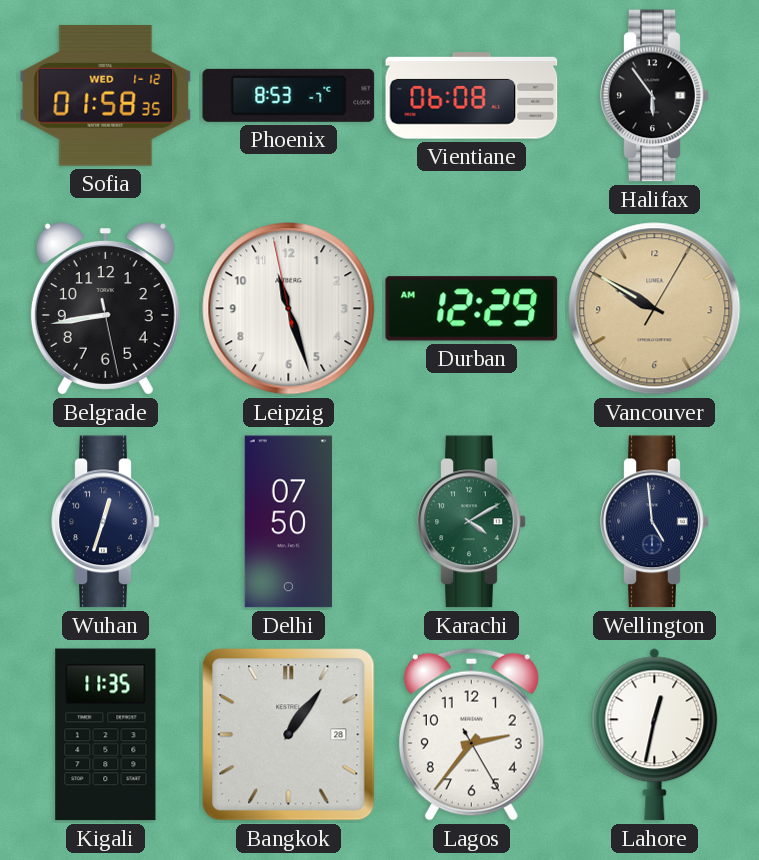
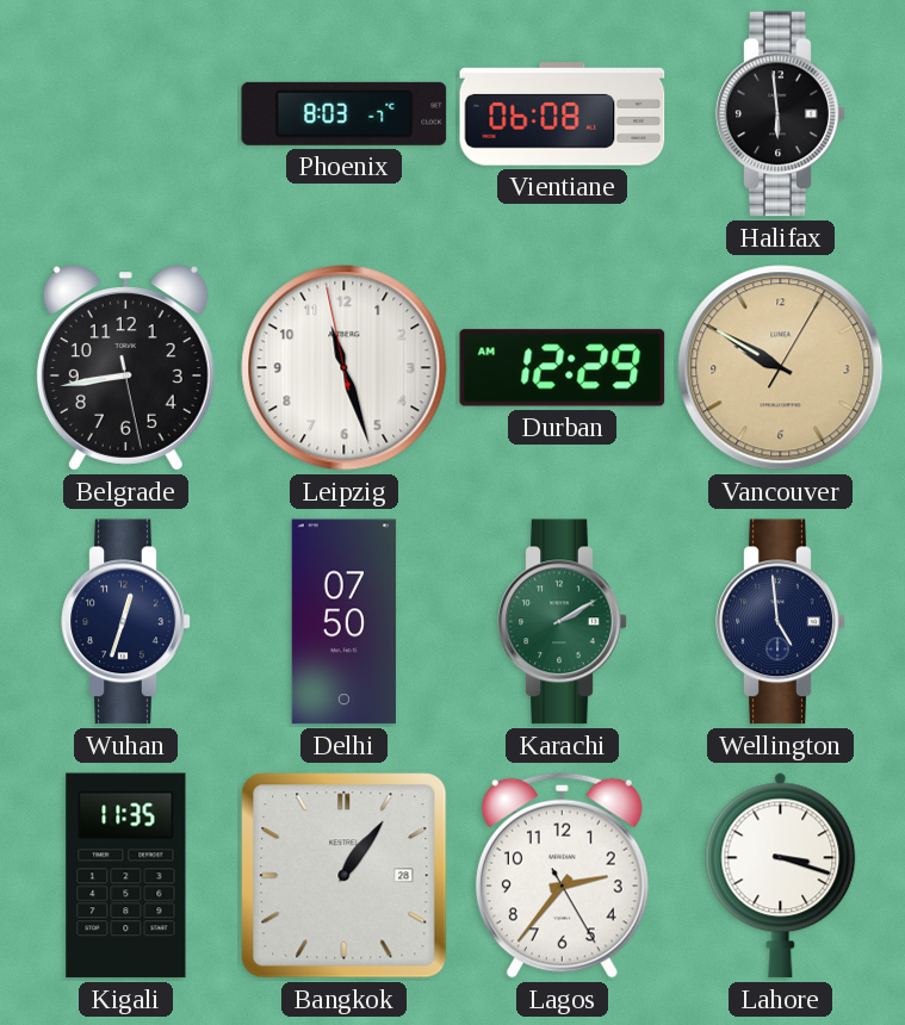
Sofia: 01:58 -> none
Phoenix: 8:53 -> 8:03
Halifax: 5:54 -> 5:59
Karachi: 4:10 -> 2:10
Lahore: 12:32 -> 3:18
